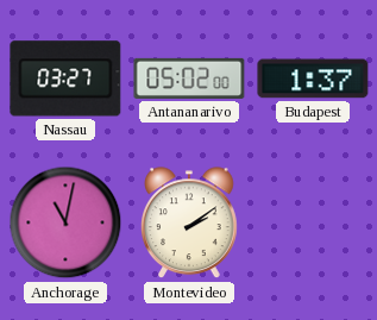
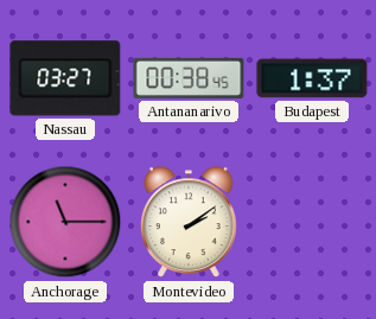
Antananarivo: 05:02 -> 00:38
Anchorage: 11:02 -> 11:15
